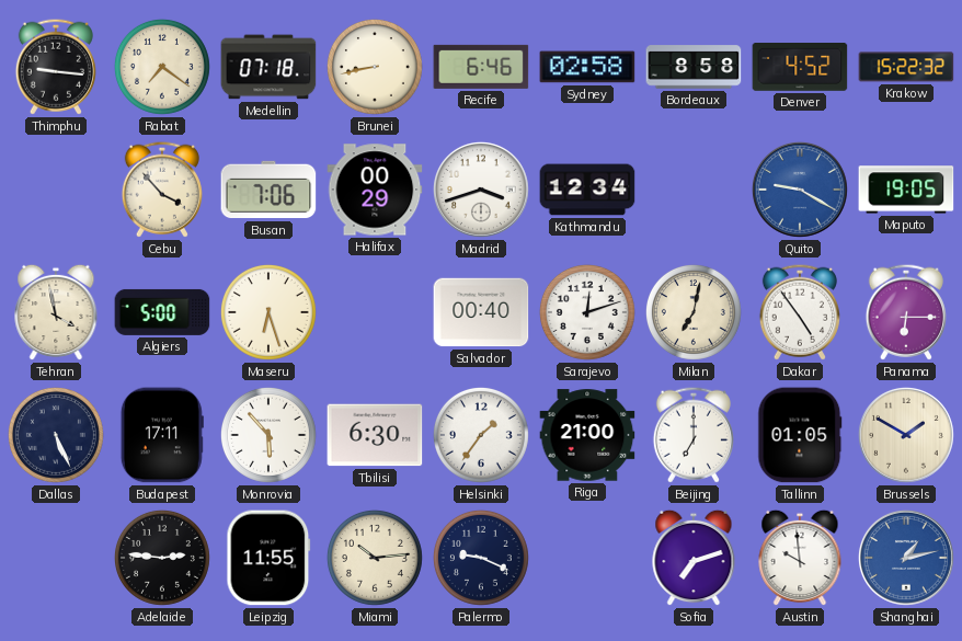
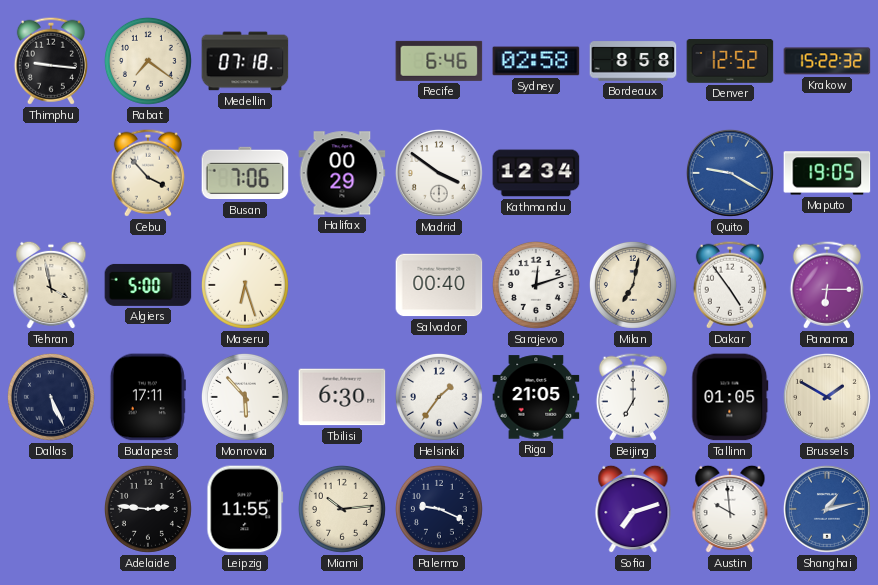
Brunei: 8:43 -> none
Denver: 4:52 -> 12:52
Madrid: 3:42 -> 3:51
Riga: 21:00 -> 21:05
